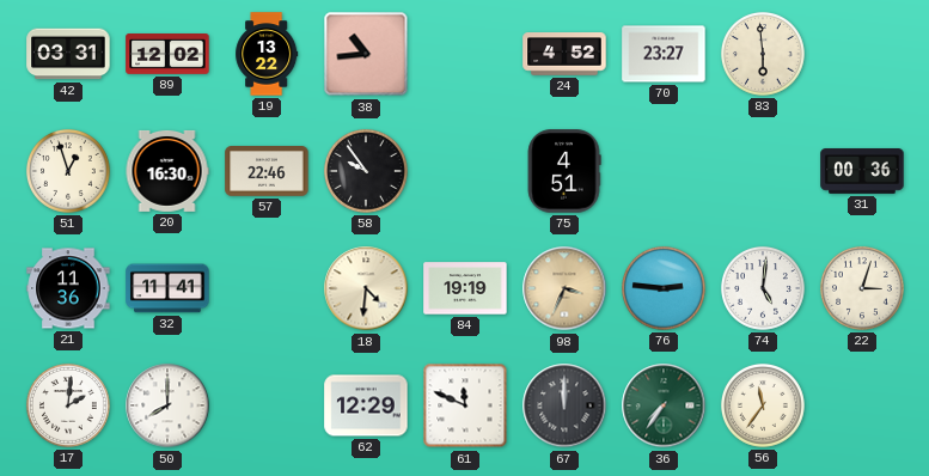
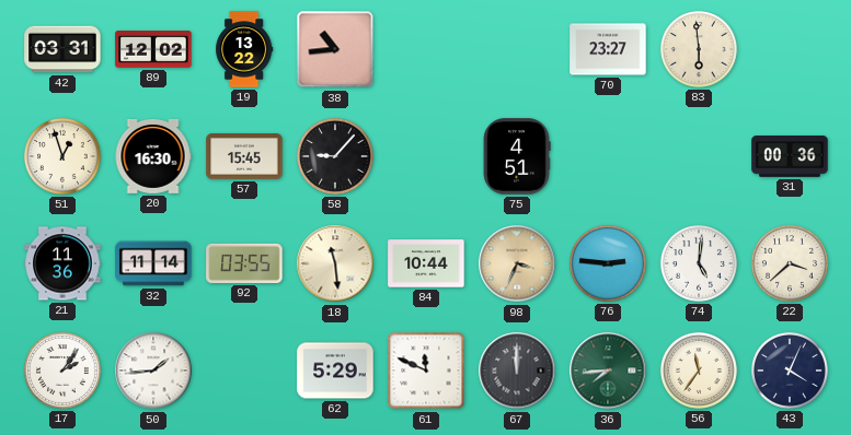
24: 4:52 -> none
57: 22:46 -> 15:45
58: 9:54 -> 9:07
32: 11:41 -> 11:14
92: none -> 03:55
18: 4:31 -> 11:29
84: 19:19 -> 10:44
22: 3:03 -> 3:38
17: 2:01 -> 2:06
50: 8:00 -> 1:44
62: 12:29 -> 5:29
36: 7:36 -> 7:44
43: none -> 4:04
